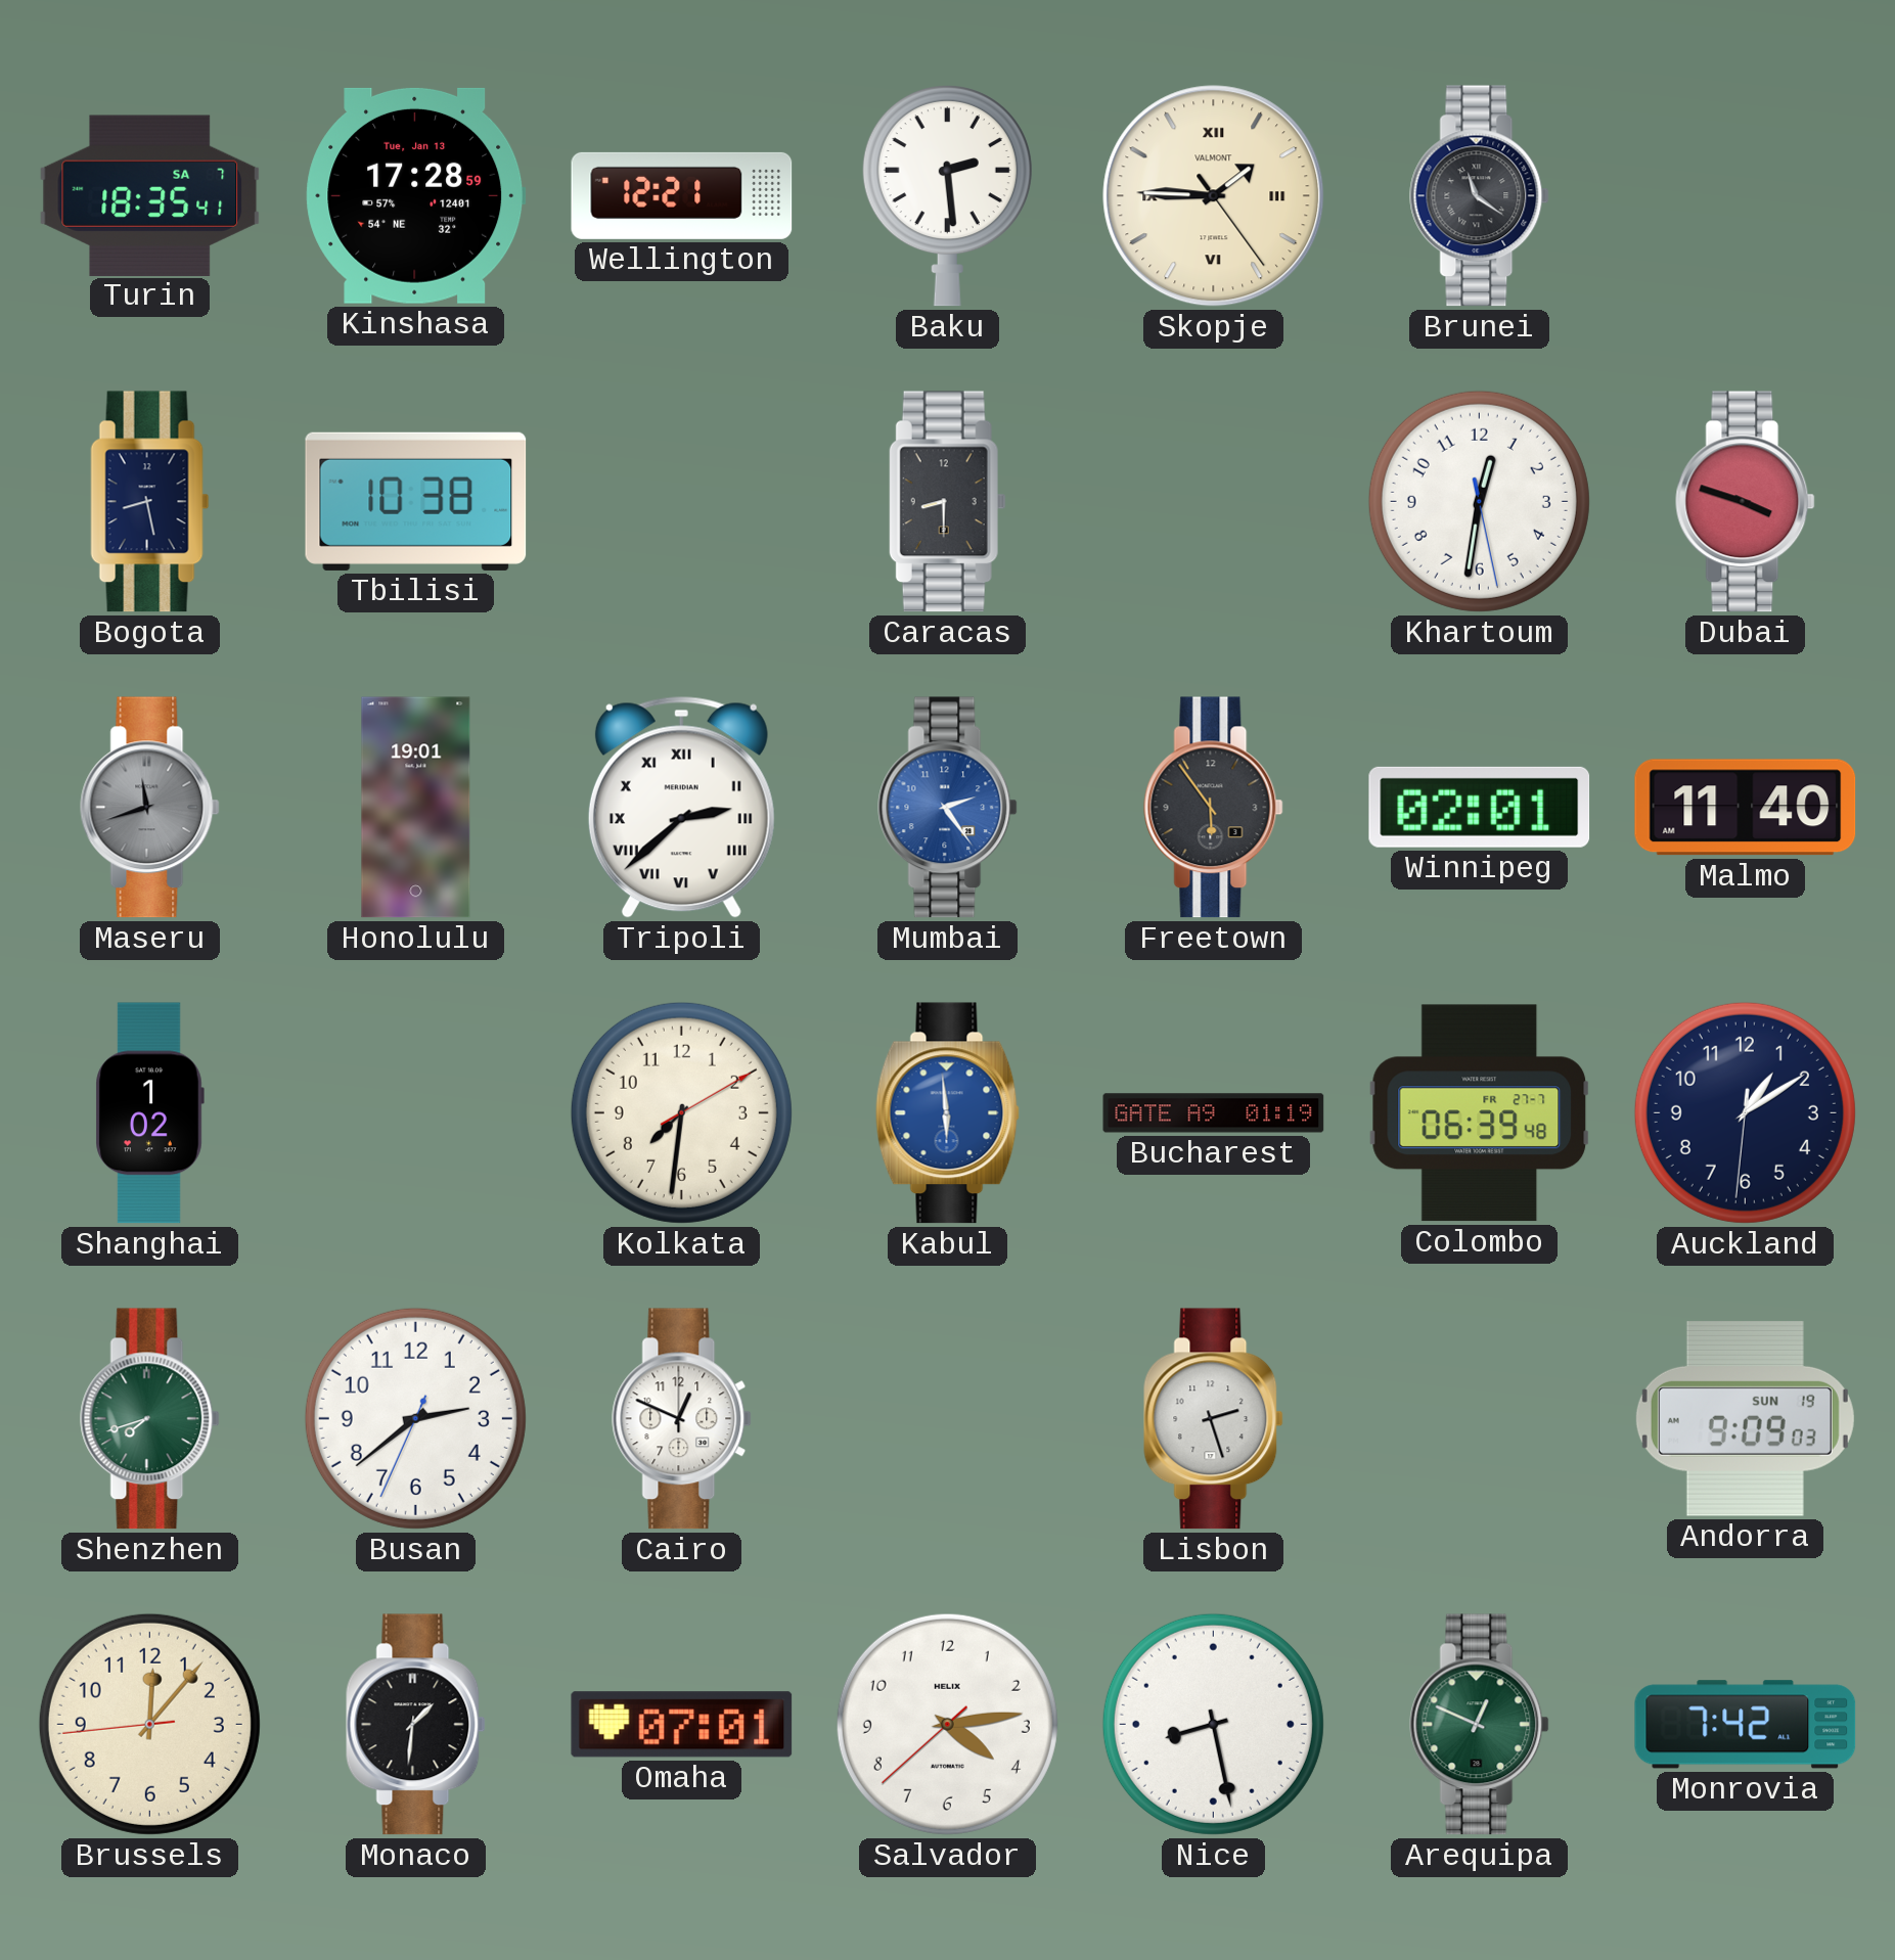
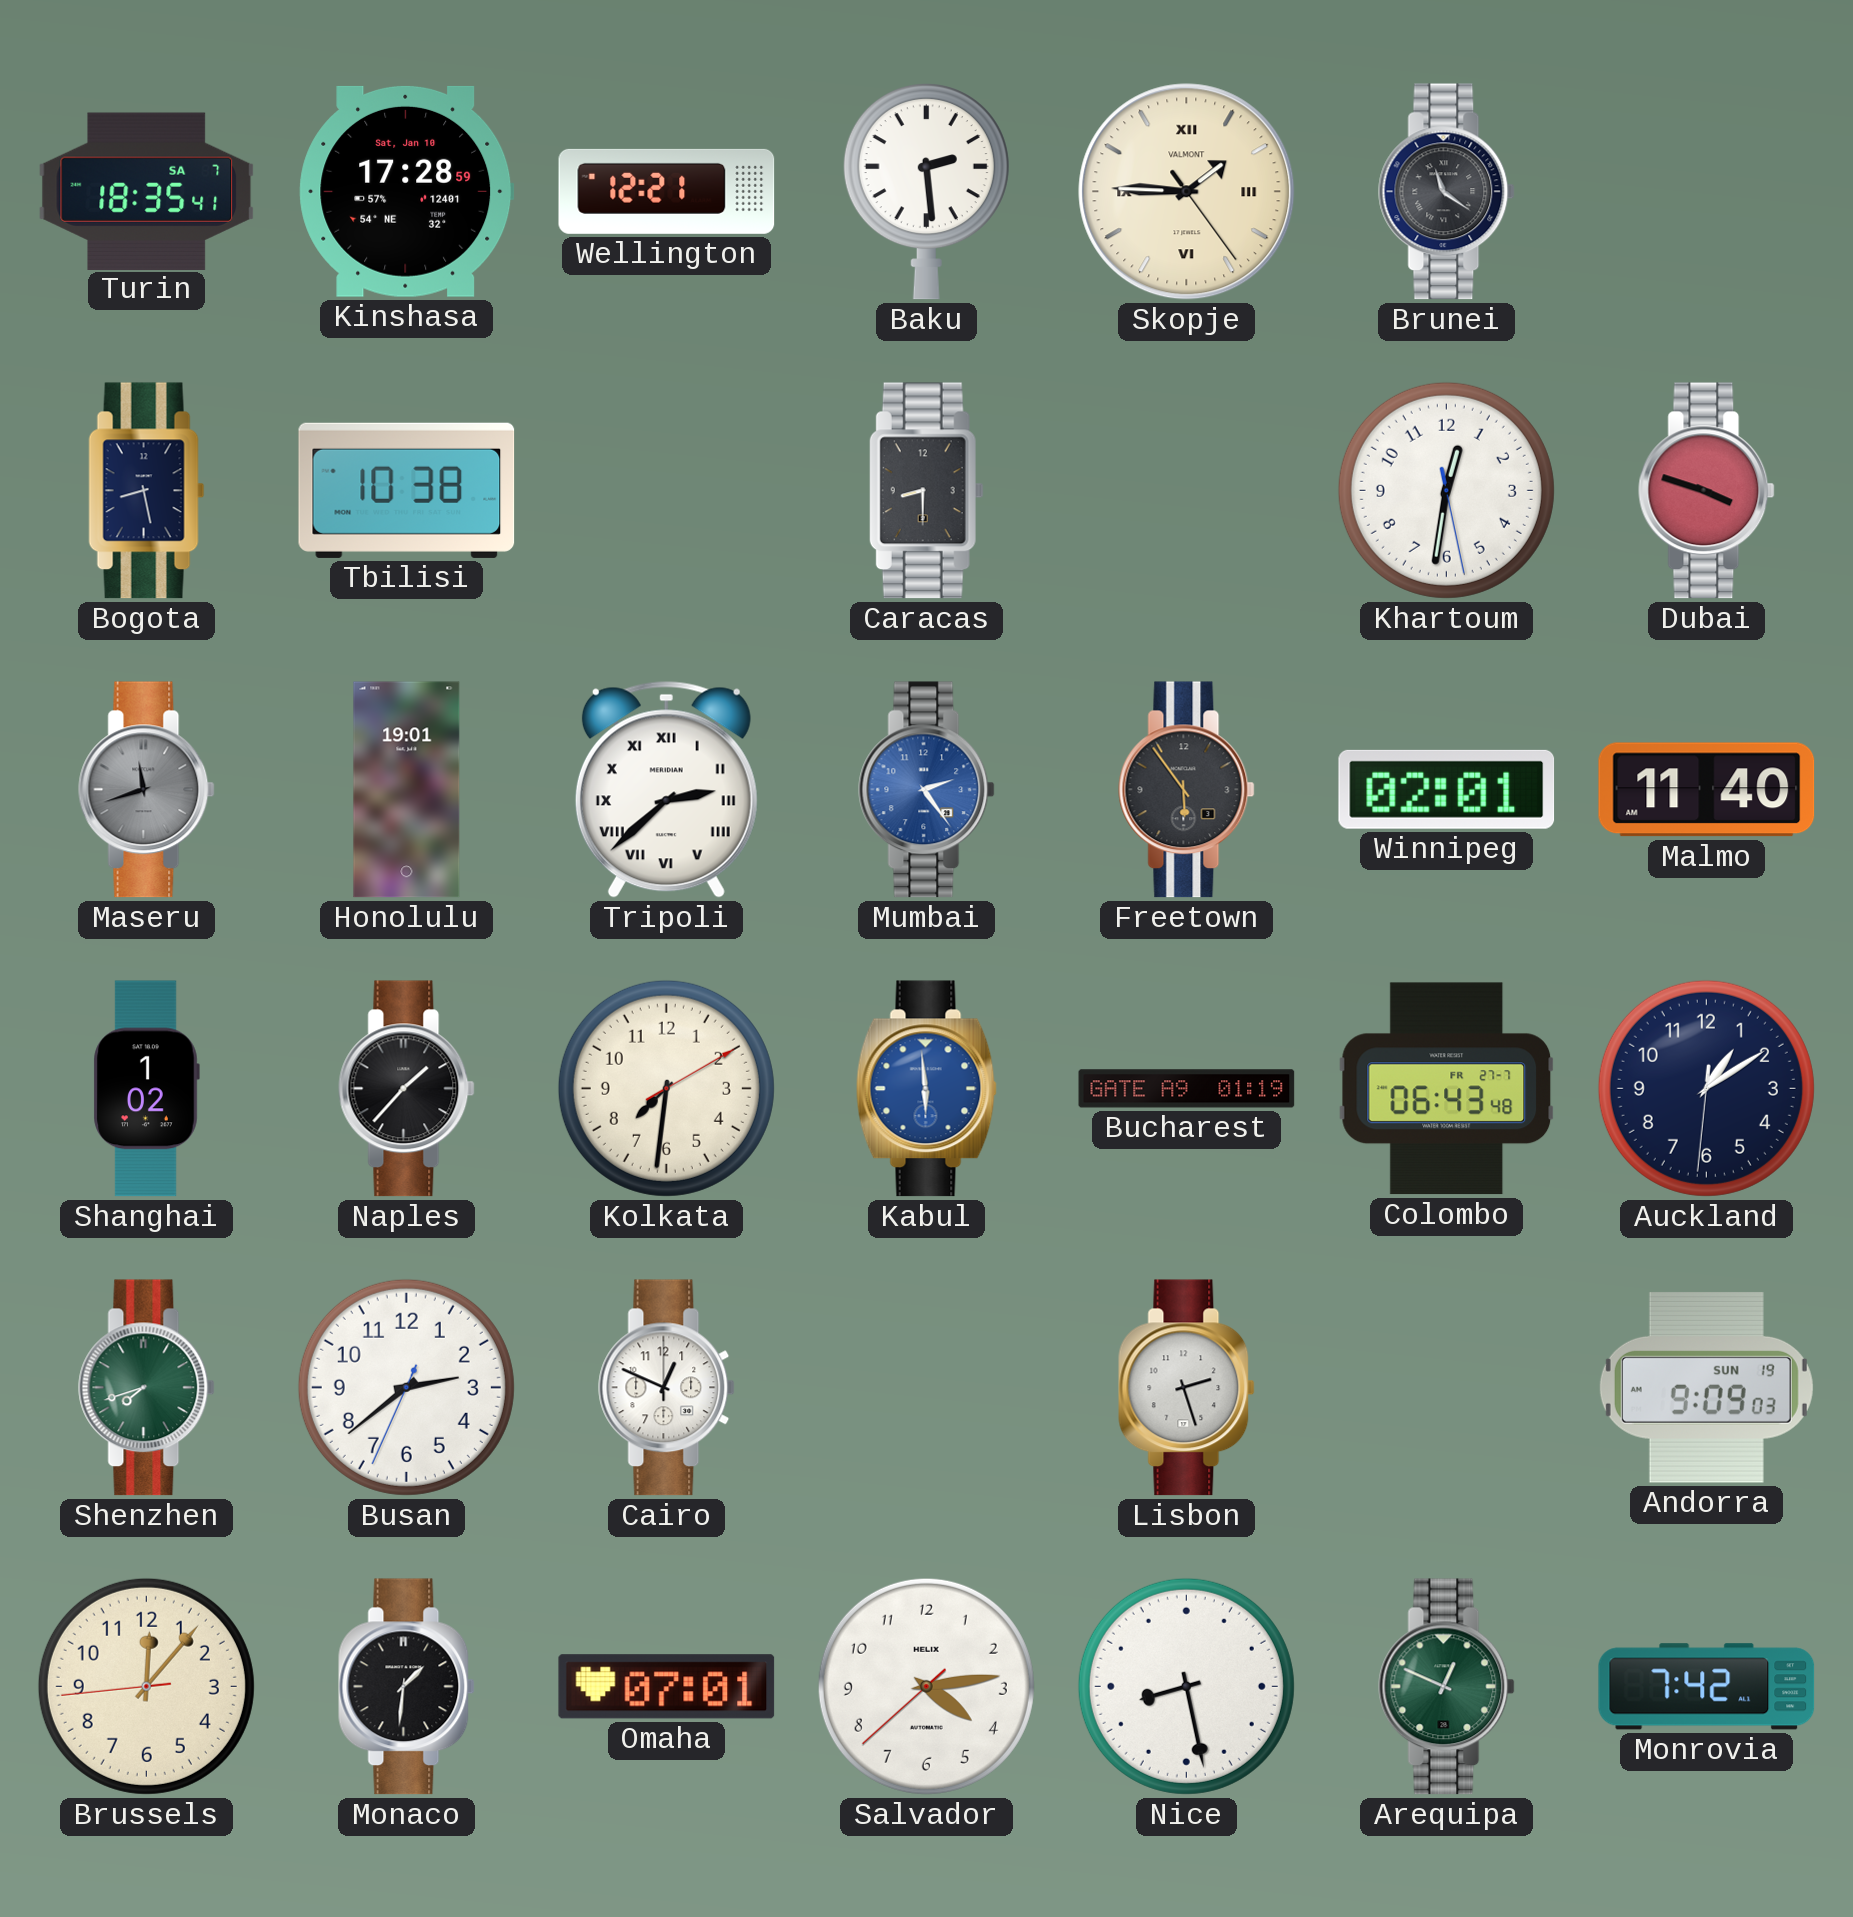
Kinshasa date: Tue, Jan 13 -> Sat, Jan 10
Naples: none -> 1:37
Colombo: 06:39 -> 06:43
